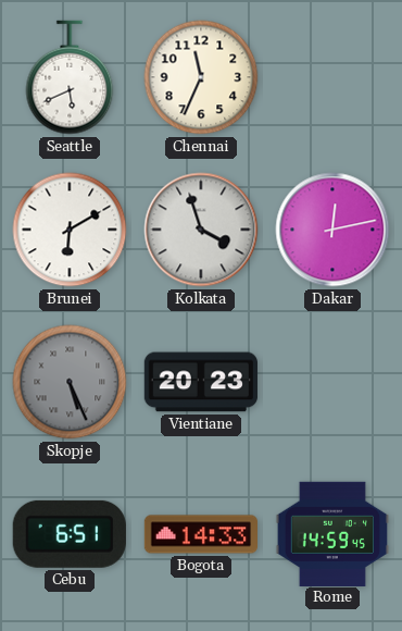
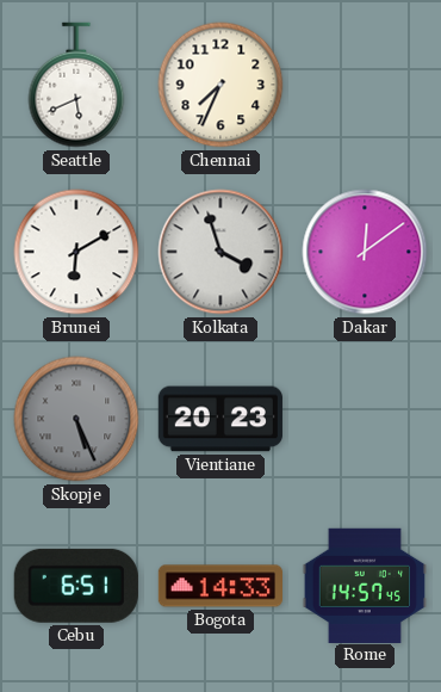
Chennai: 11:34 -> 7:34
Dakar: 12:13 -> 12:09
Rome: 14:59 -> 14:57
